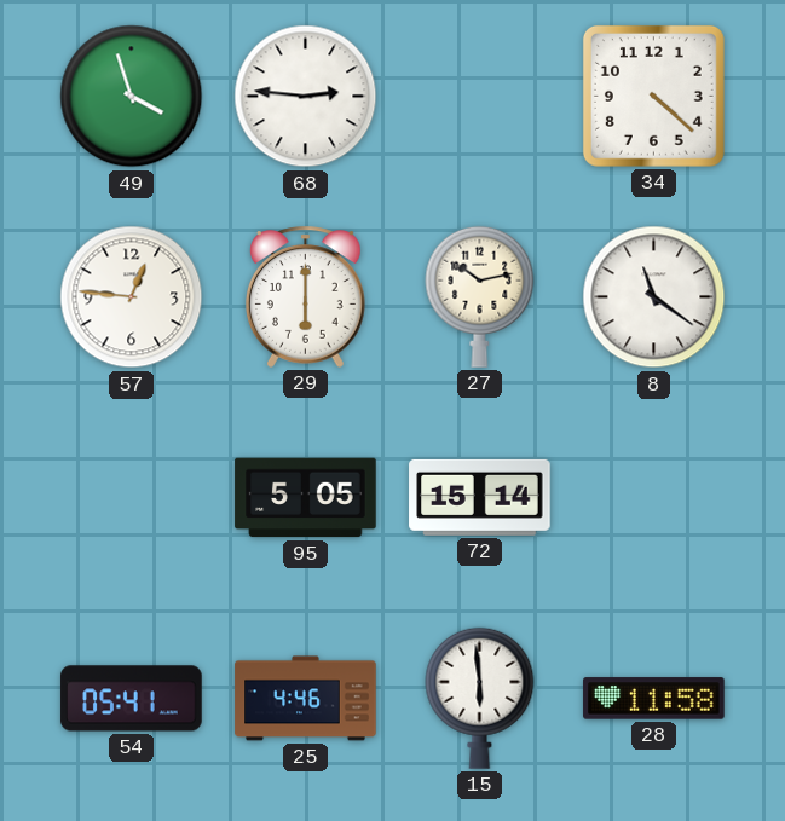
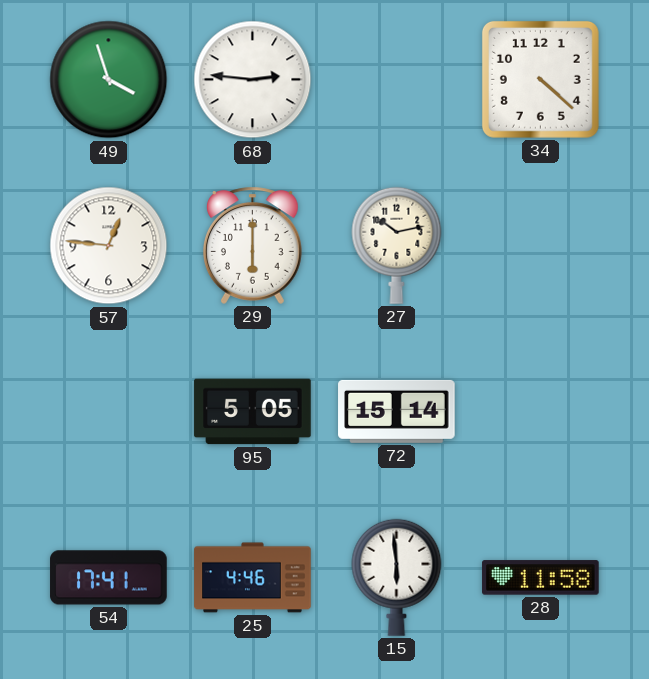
8: 11:21 -> none
54: 05:41 -> 17:41
